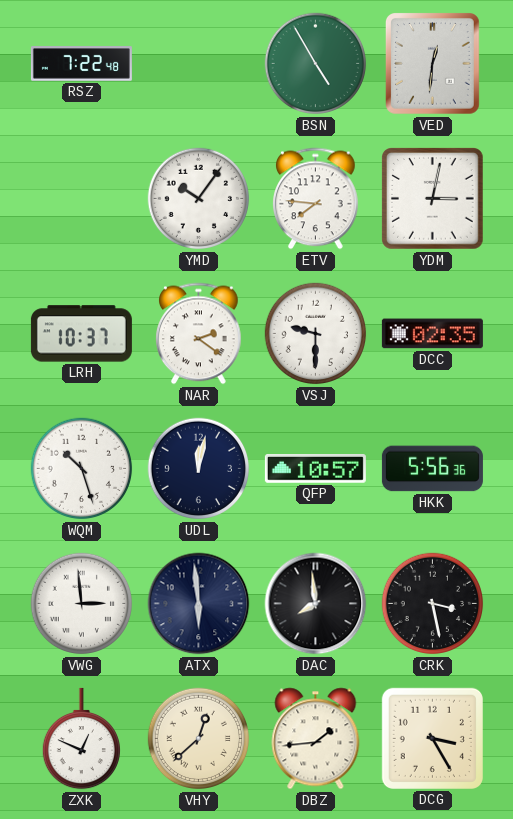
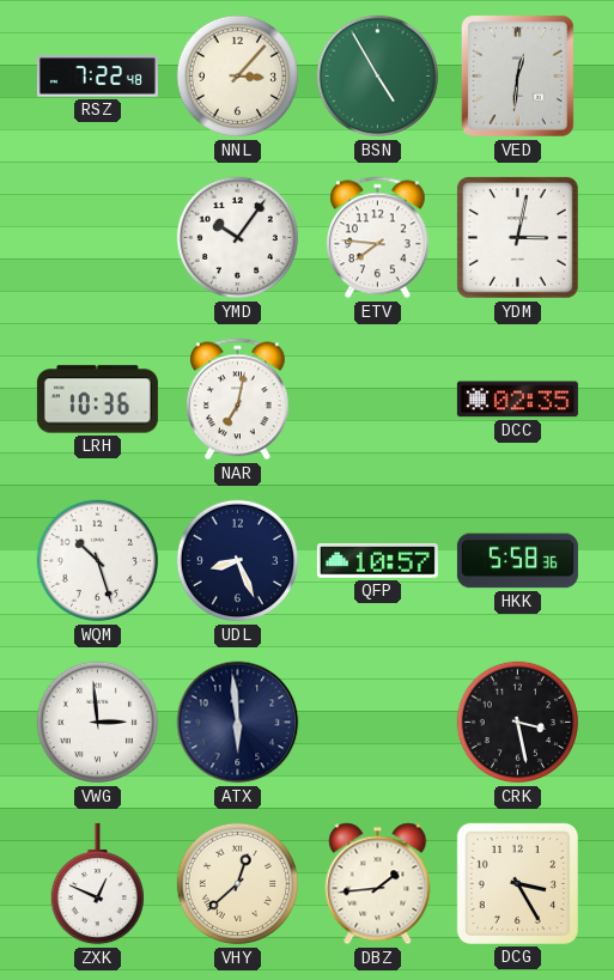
NNL: none -> 3:07
LRH: 10:37 -> 10:36
NAR: 2:21 -> 7:02
VSJ: 9:30 -> none
UDL: 12:02 -> 8:26
HKK: 5:56 -> 5:58
DAC: 7:59 -> none
